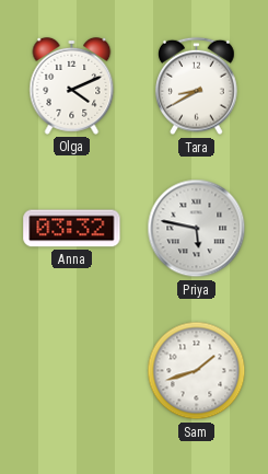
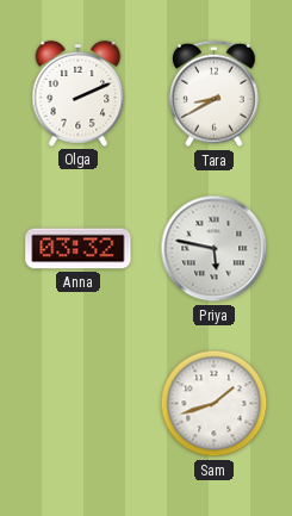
Olga: 4:11 -> 2:11
